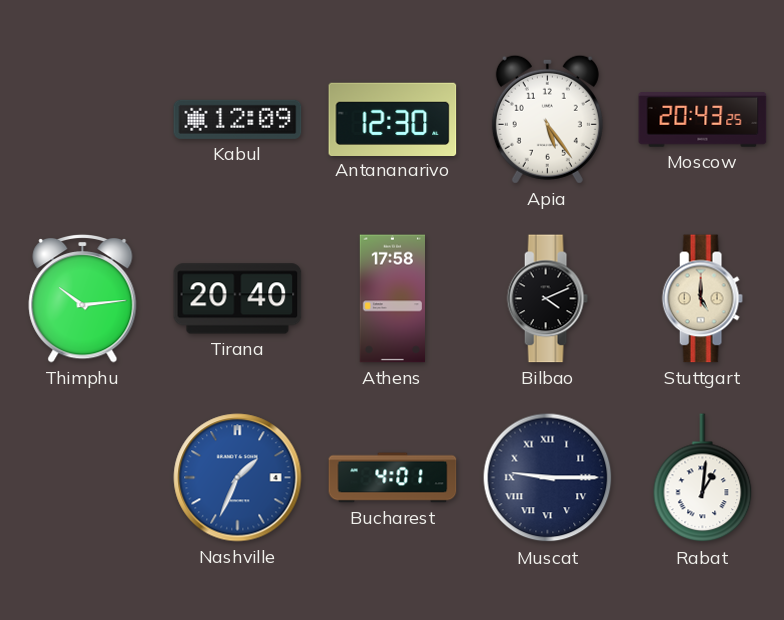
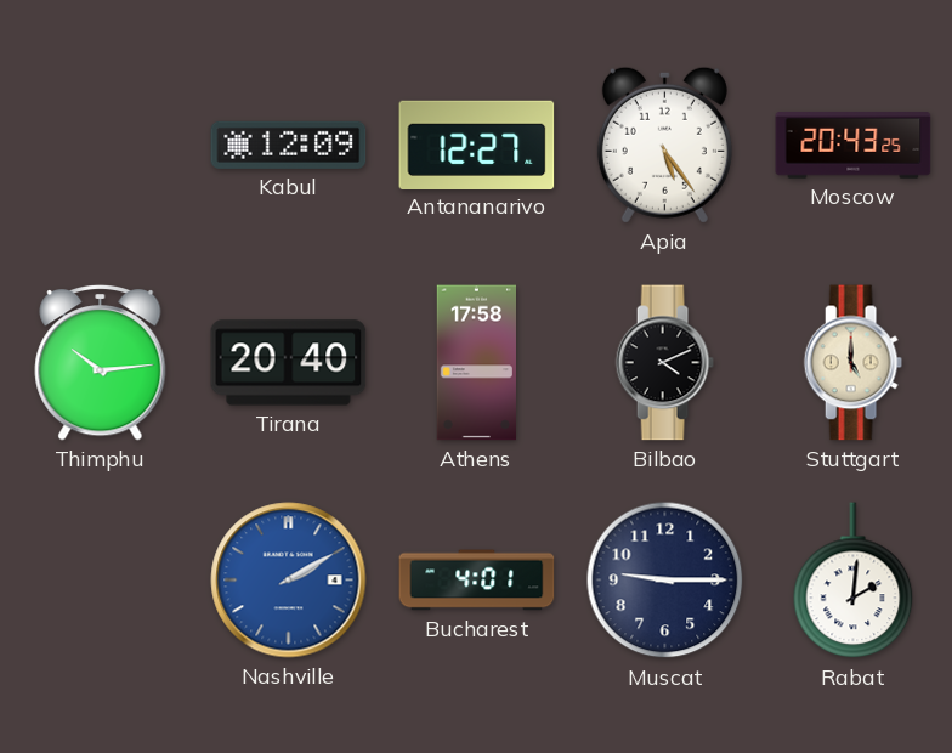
Antananarivo: 12:30 -> 12:27
Nashville: 1:34 -> 2:10
Muscat numerals: Roman -> Arabic
Rabat: 1:01 -> 2:01
